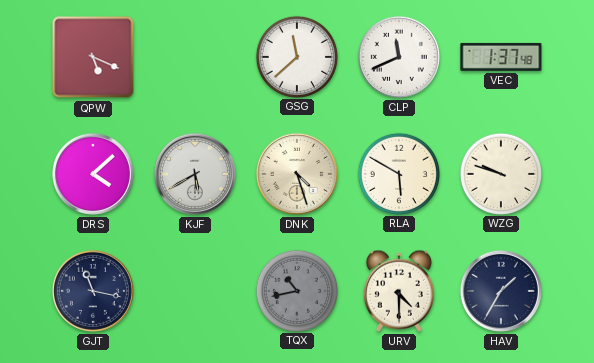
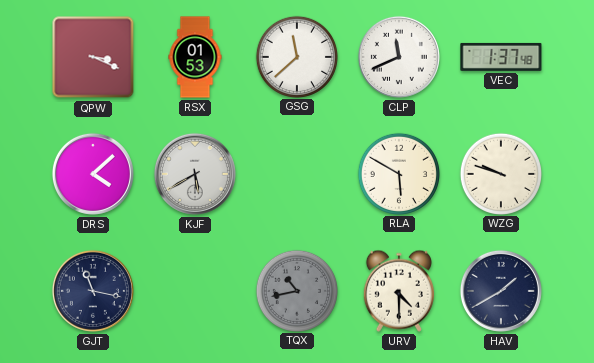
QPW: 5:19 -> 3:19
RSX: none -> 01:53
DNK: 4:27 -> none
HAV: 1:35 -> 1:40
